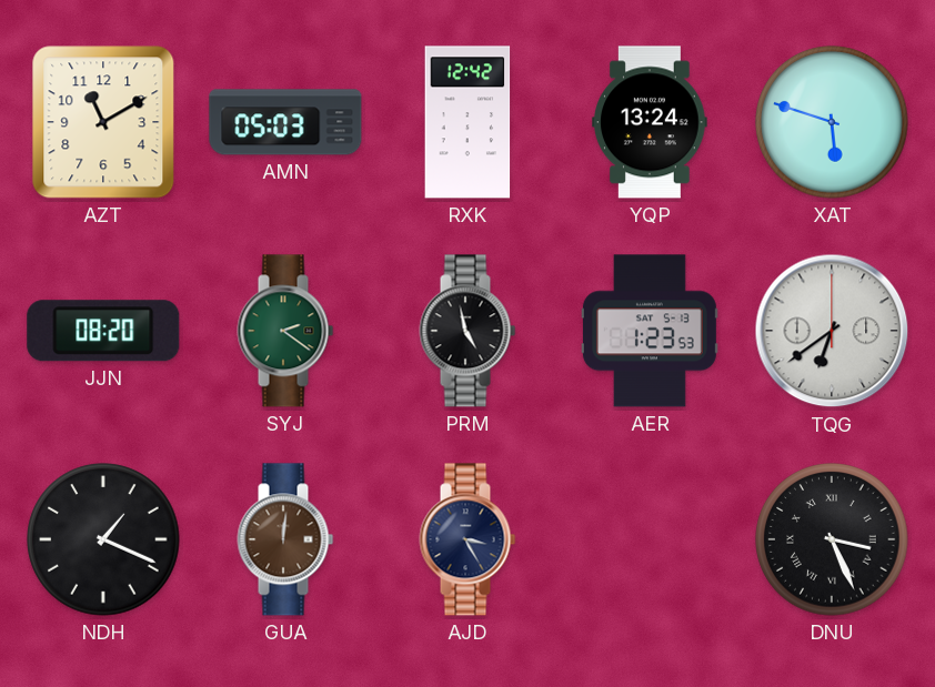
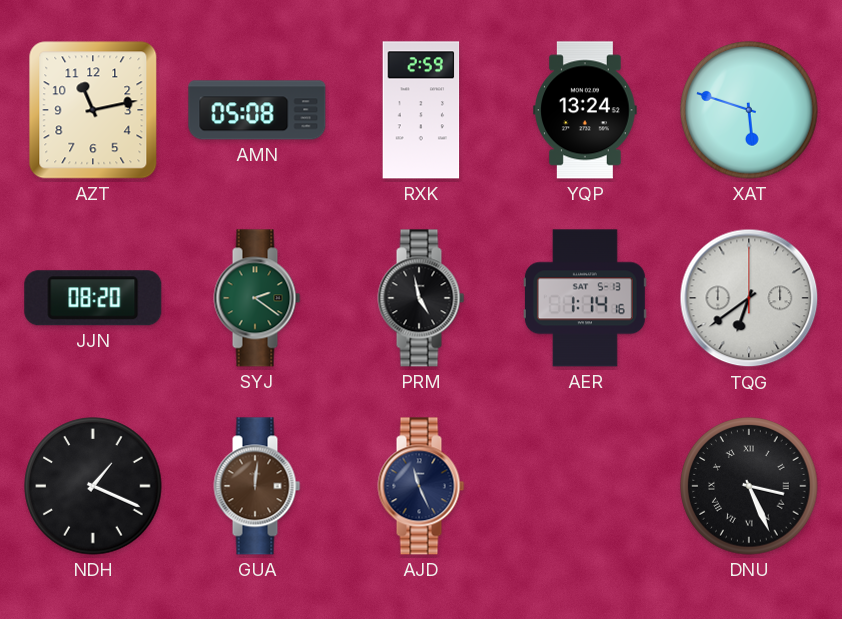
AZT: 11:10 -> 11:13
AMN: 05:03 -> 05:08
RXK: 12:42 -> 2:59
AER: 1:23 -> 1:14
AJD: 3:25 -> 11:26
